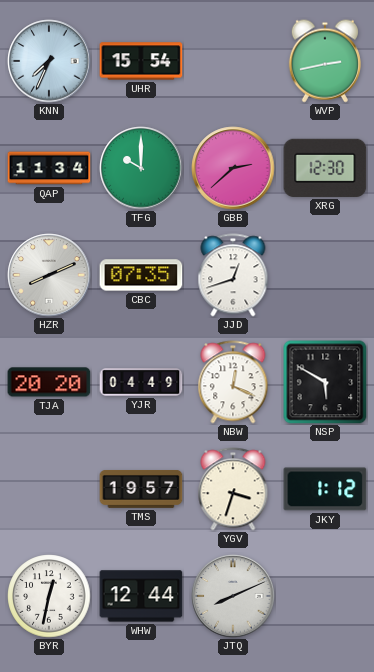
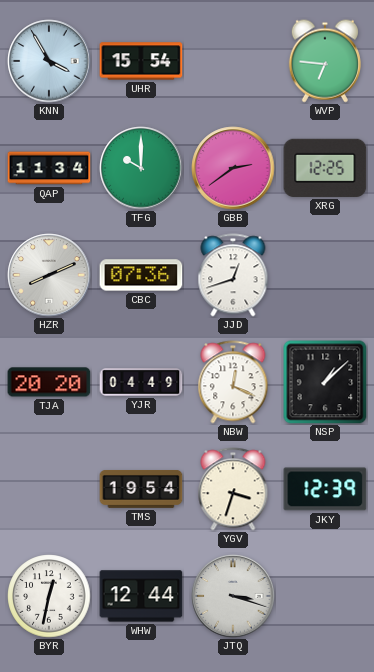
KNN: 7:34 -> 3:55
WVP: 2:43 -> 6:46
GBB: 2:38 -> 2:39
XRG: 12:30 -> 12:25
CBC: 07:35 -> 07:36
NSP: 5:50 -> 1:08
TMS: 19:57 -> 19:54
JKY: 1:12 -> 12:39
JTQ: 8:11 -> 3:18
